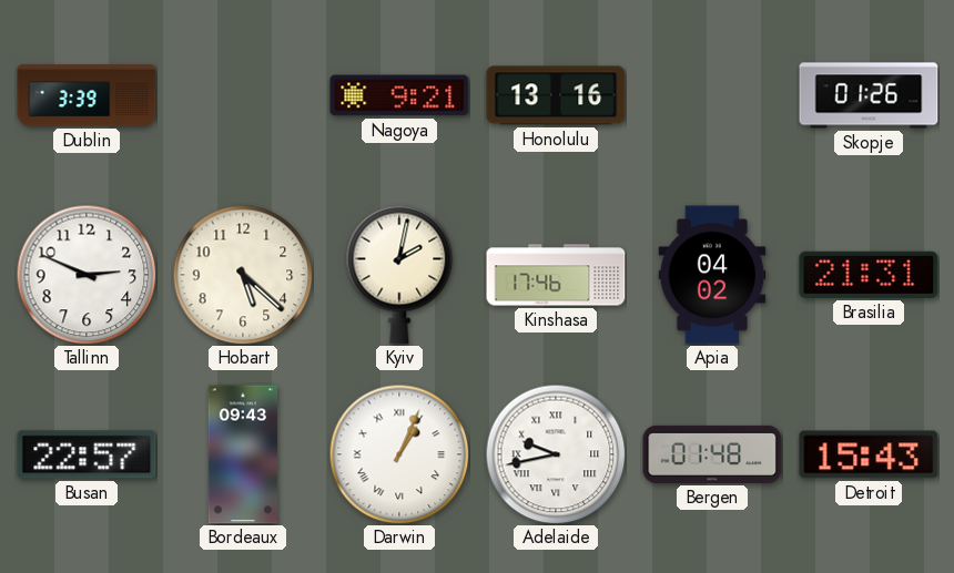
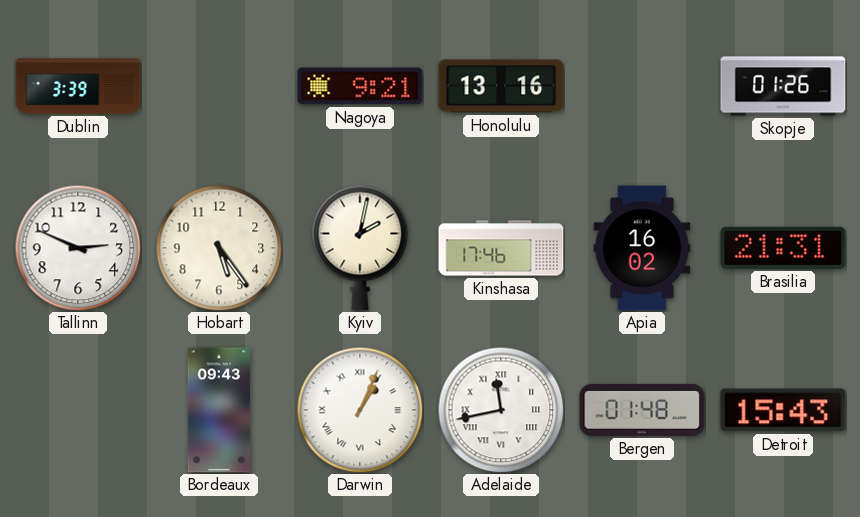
Hobart: 5:22 -> 5:24
Apia: 04:02 -> 16:02
Busan: 22:57 -> none
Adelaide: 9:43 -> 11:43
